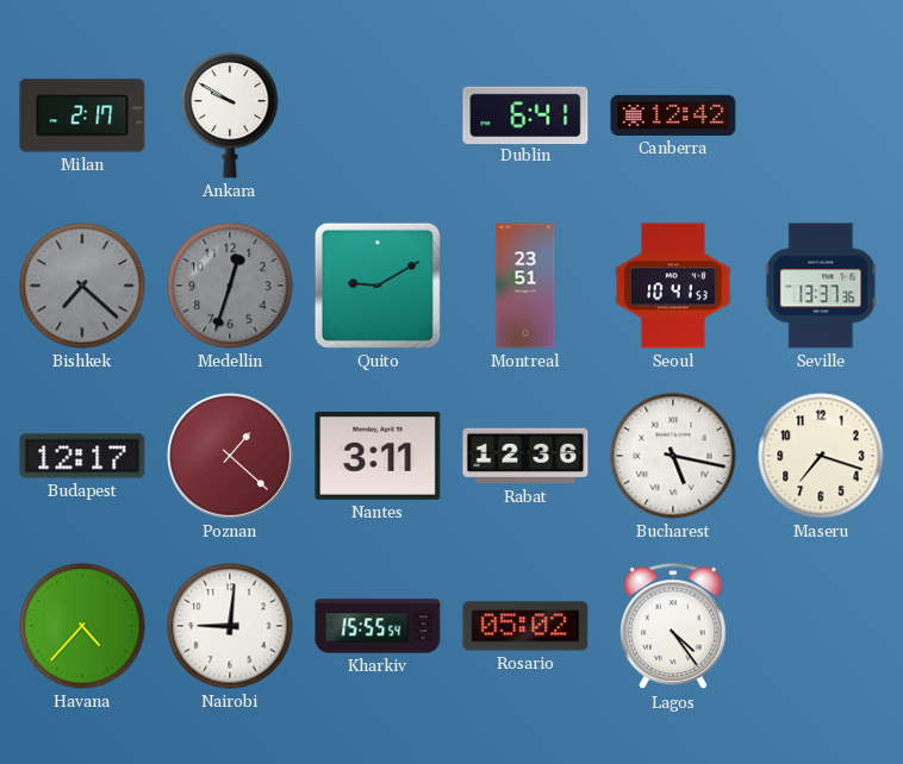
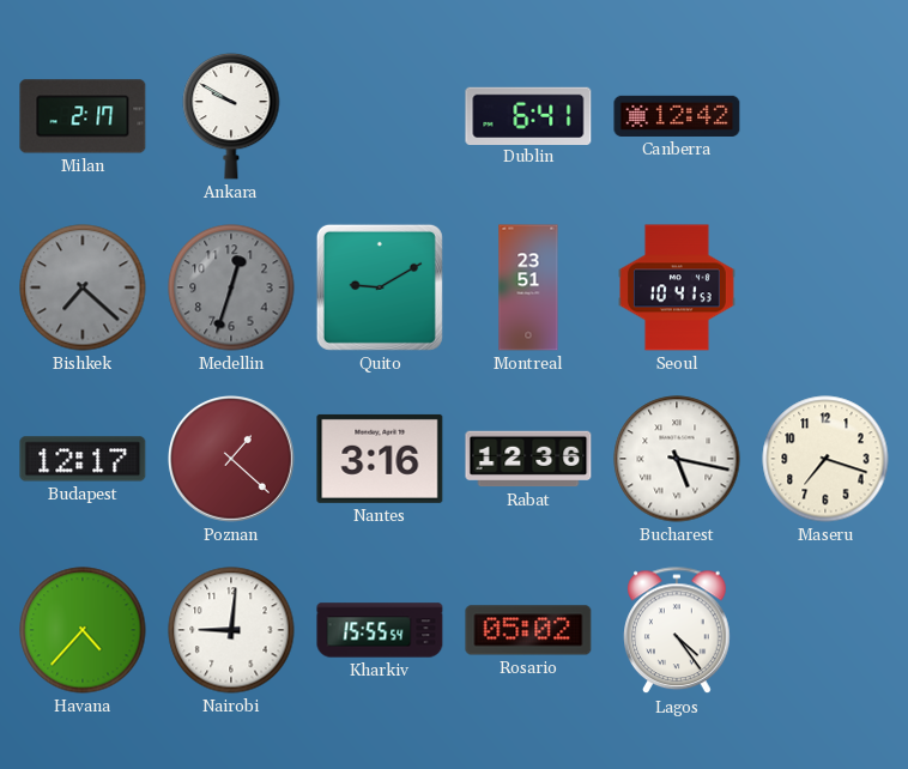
Seville: 13:37 -> none
Nantes: 3:11 -> 3:16
